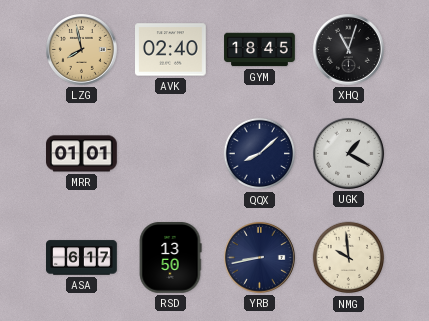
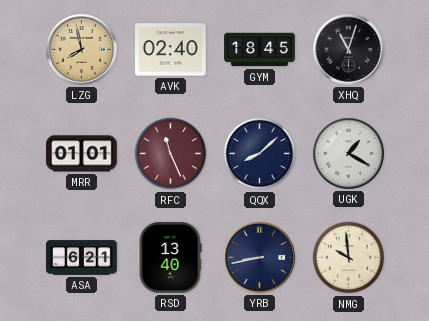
RFC: none -> 11:26
ASA: 6:17 -> 6:21
RSD: 13:50 -> 13:40
